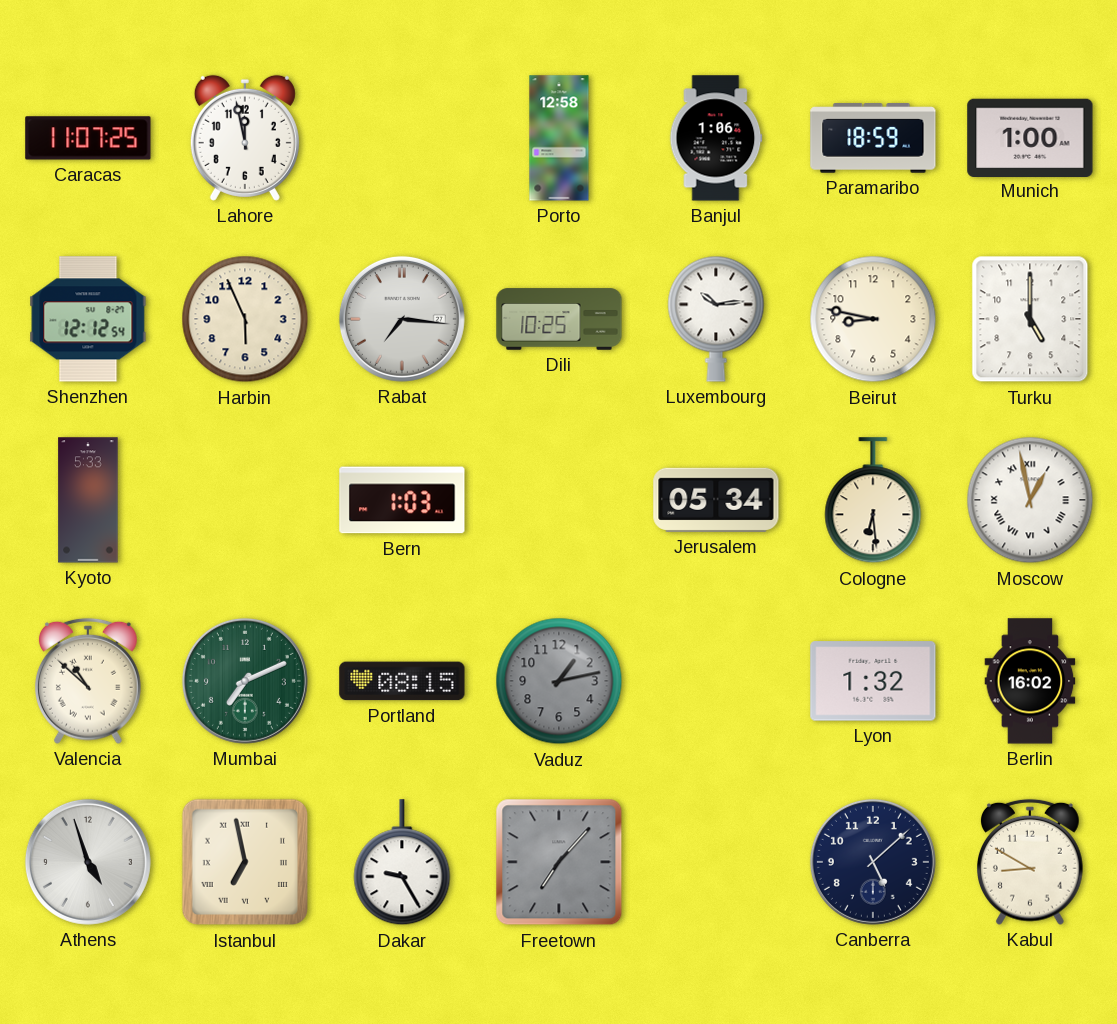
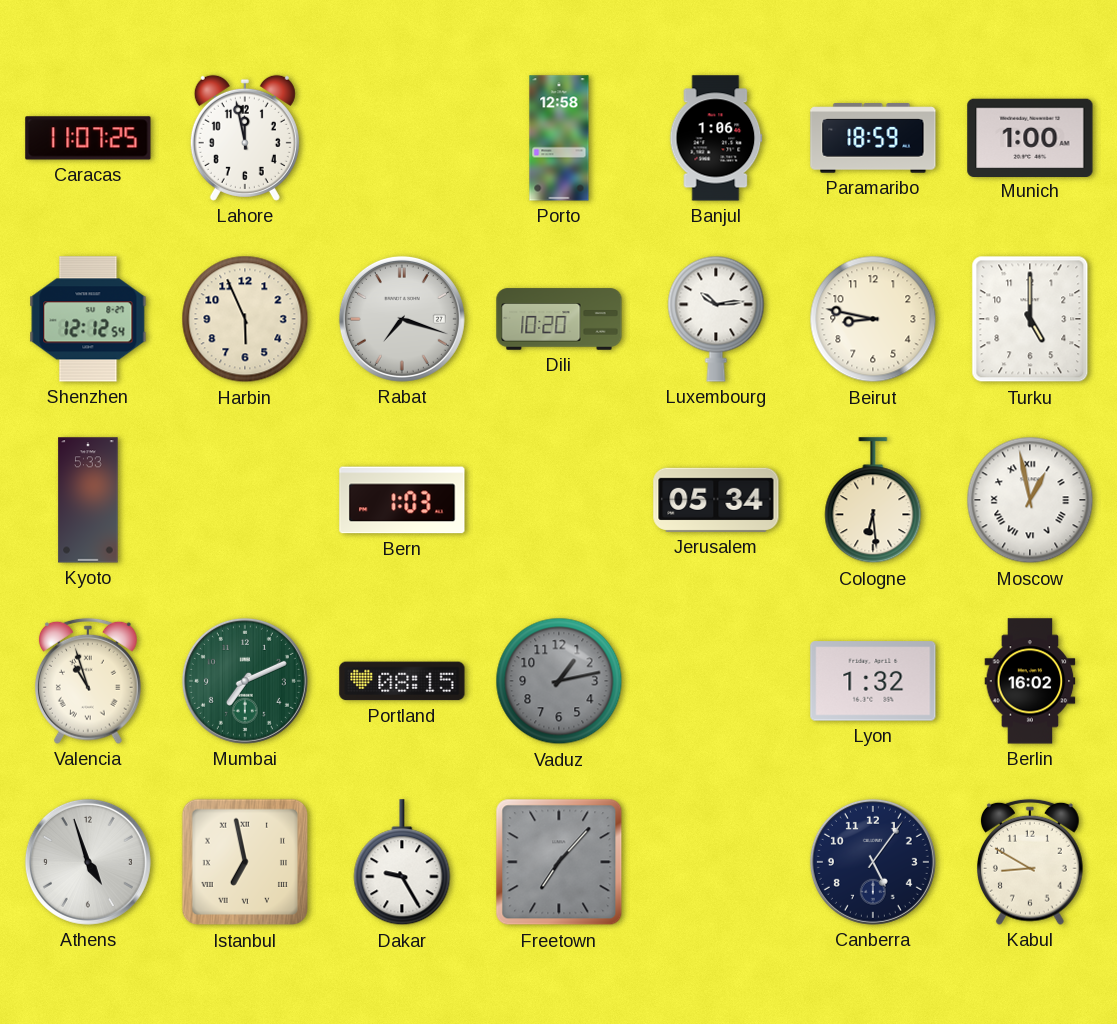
Rabat: 7:16 -> 7:18
Dili: 10:25 -> 10:20
Valencia: 10:52 -> 10:57
Canberra: 5:08 -> 5:06
